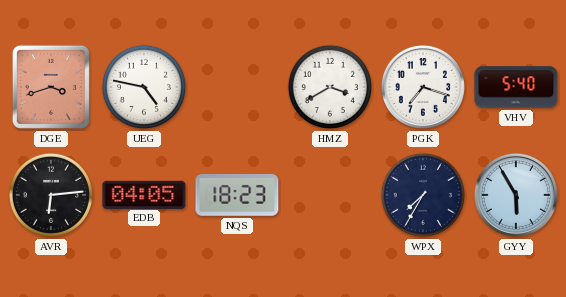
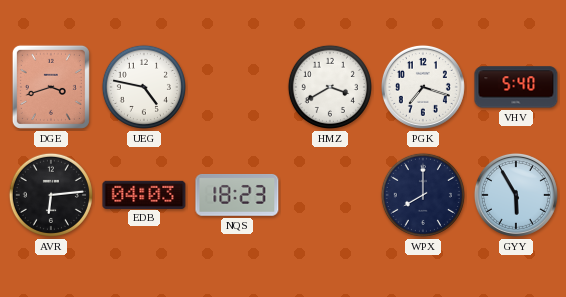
EDB: 04:05 -> 04:03
WPX: 7:35 -> 8:00
